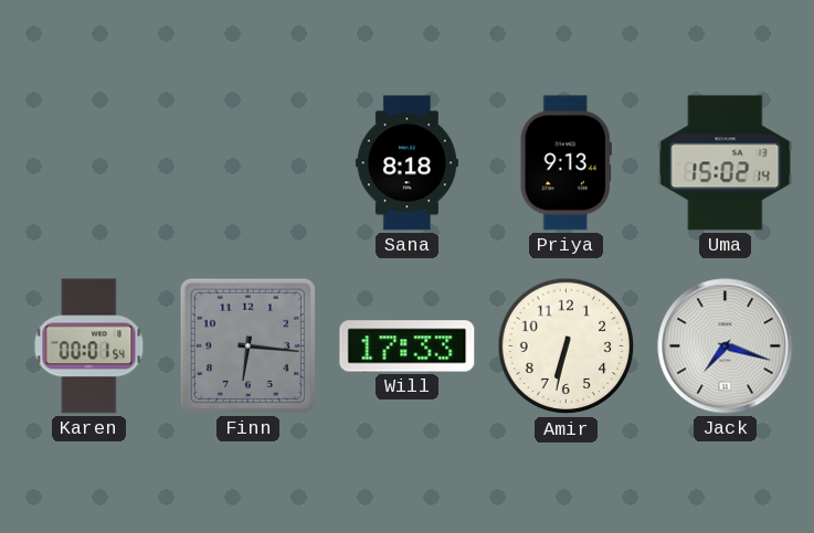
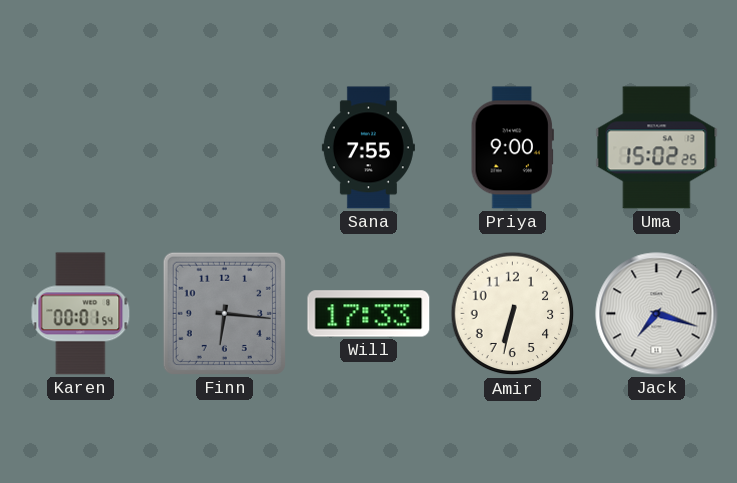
Sana: 8:18 -> 7:55
Priya: 9:13 -> 9:00
Uma: 15:02:14 -> 15:02:25
